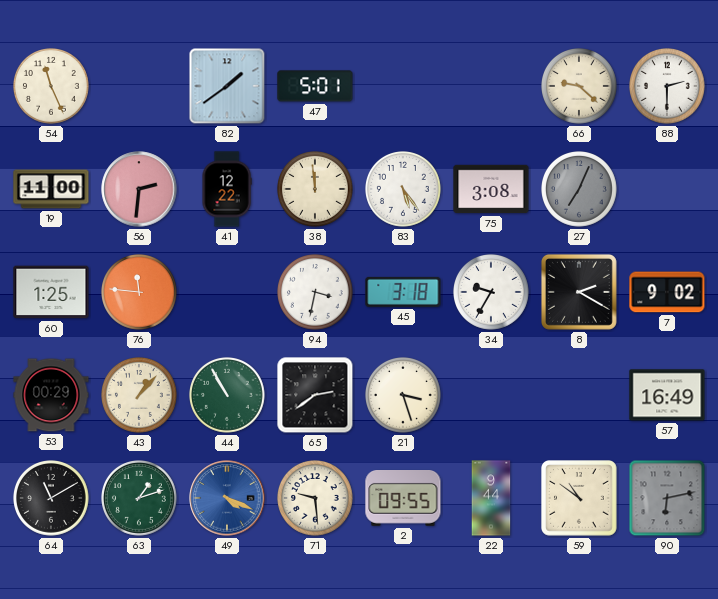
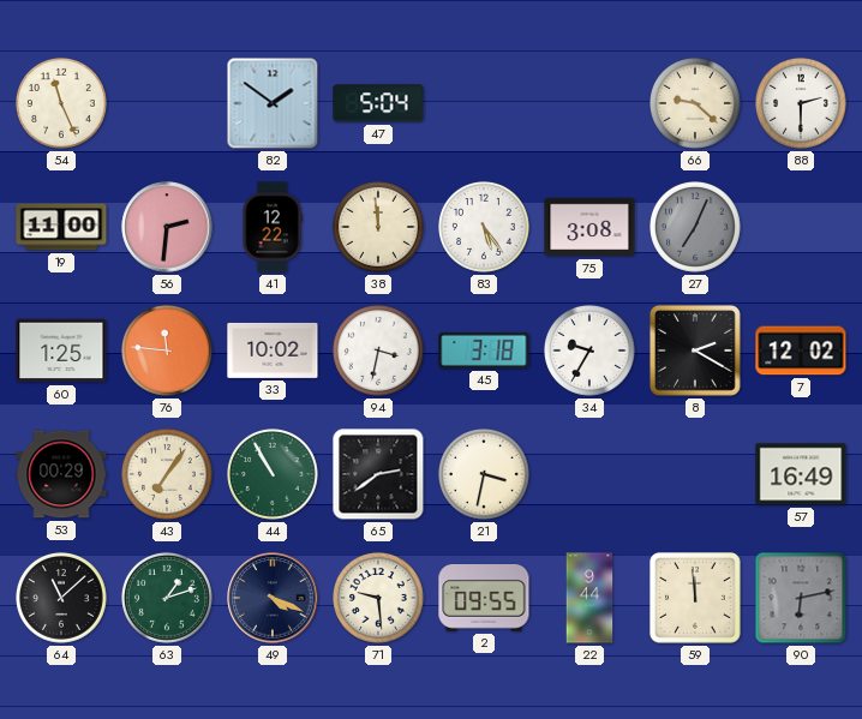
82: 1:39 -> 1:51
47: 5:01 -> 5:04
33: none -> 10:02
7: 9:02 -> 12:02
43: 1:07 -> 7:06
21: 3:27 -> 3:32
64: 11:10 -> 11:08
49 dial: blue -> navy
59: 10:51 -> 11:59
